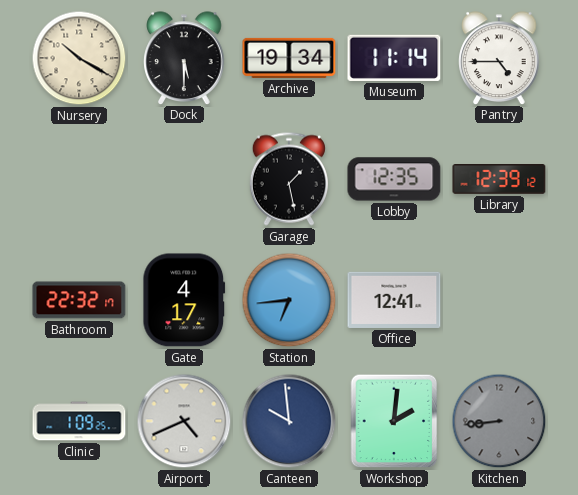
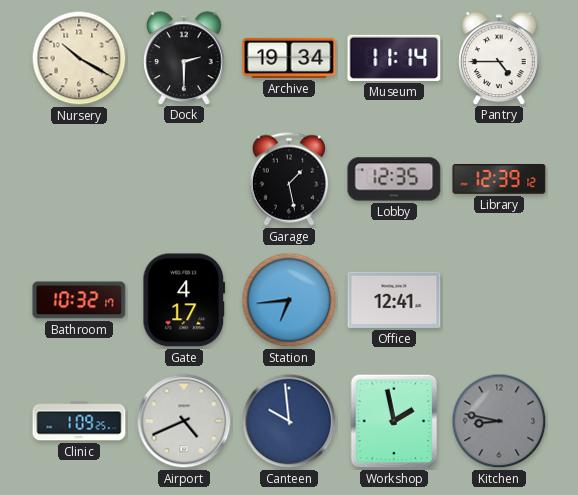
Dock: 5:30 -> 2:30
Bathroom: 22:32 -> 10:32
Workshop: 2:01 -> 1:58
Kitchen: 8:44 -> 8:47
